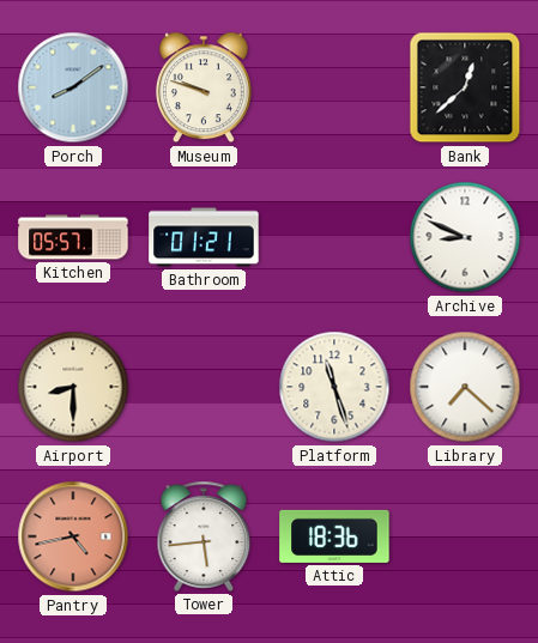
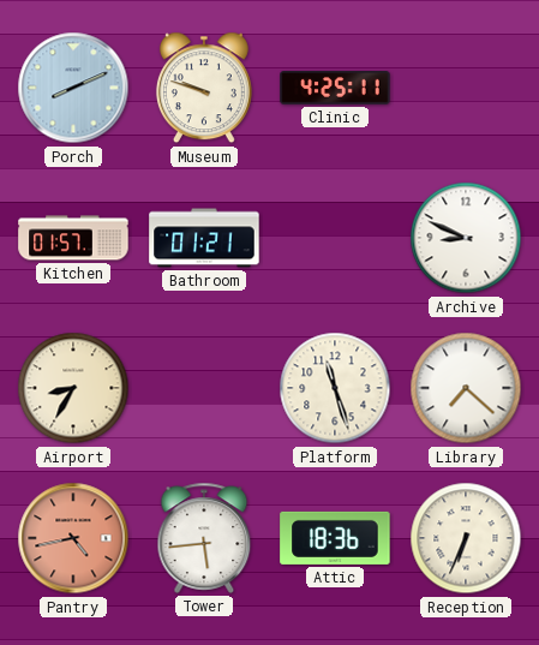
Porch: 8:09 -> 8:11
Clinic: none -> 4:25
Bank: 12:38 -> none
Kitchen: 05:57 -> 01:57
Airport: 8:30 -> 8:35
Reception: none -> 6:34
